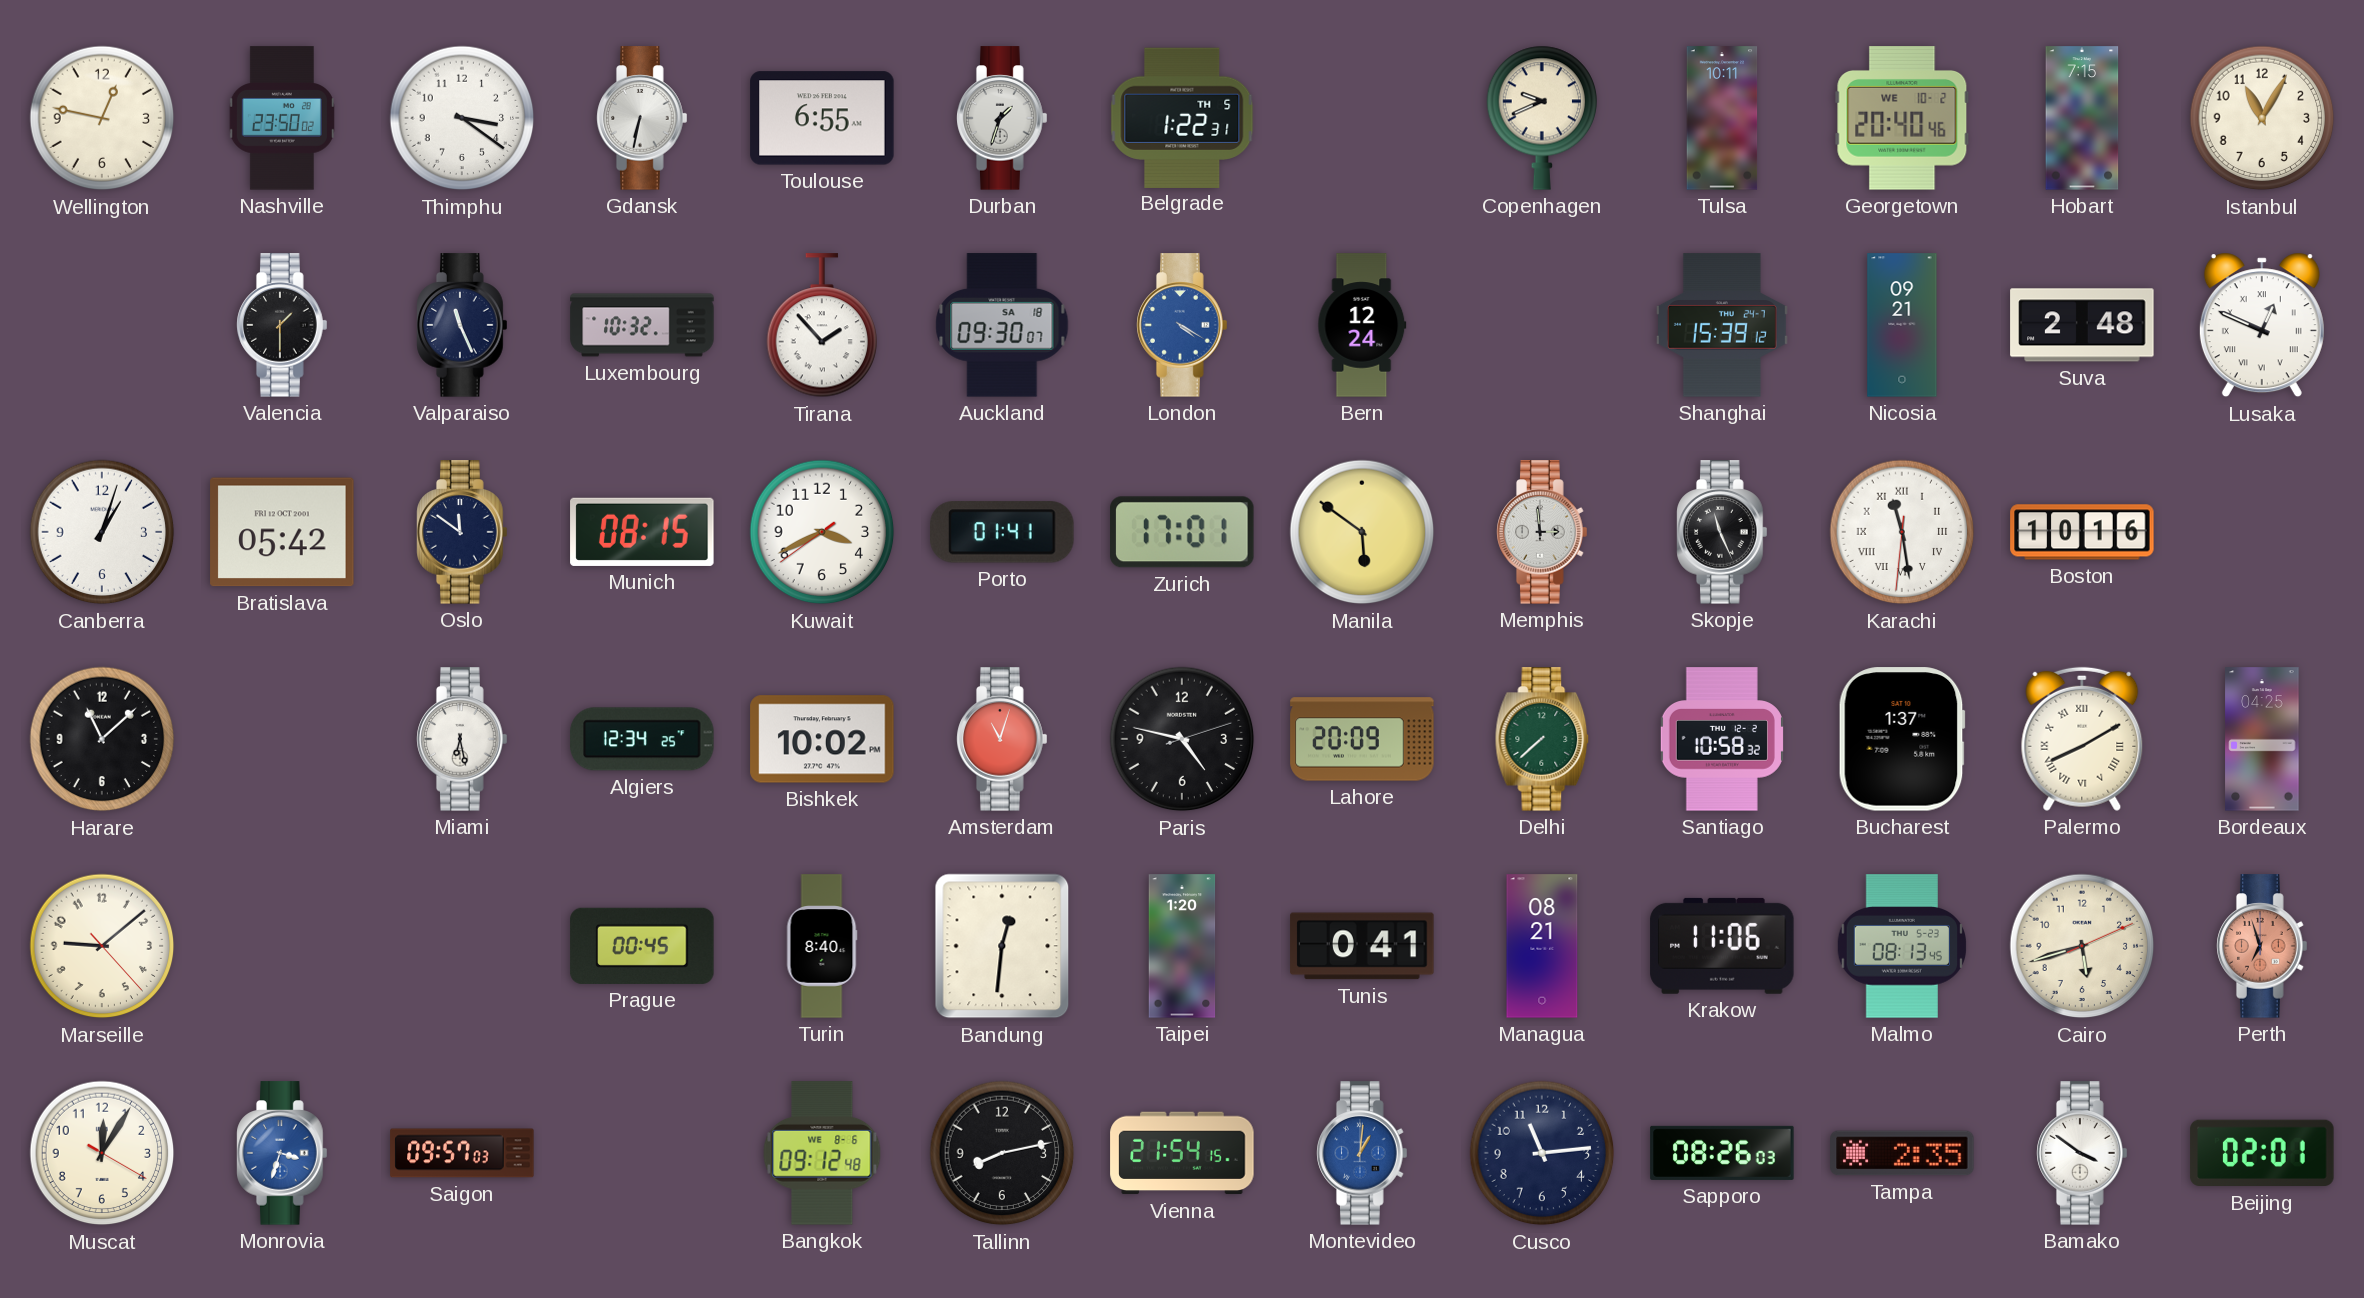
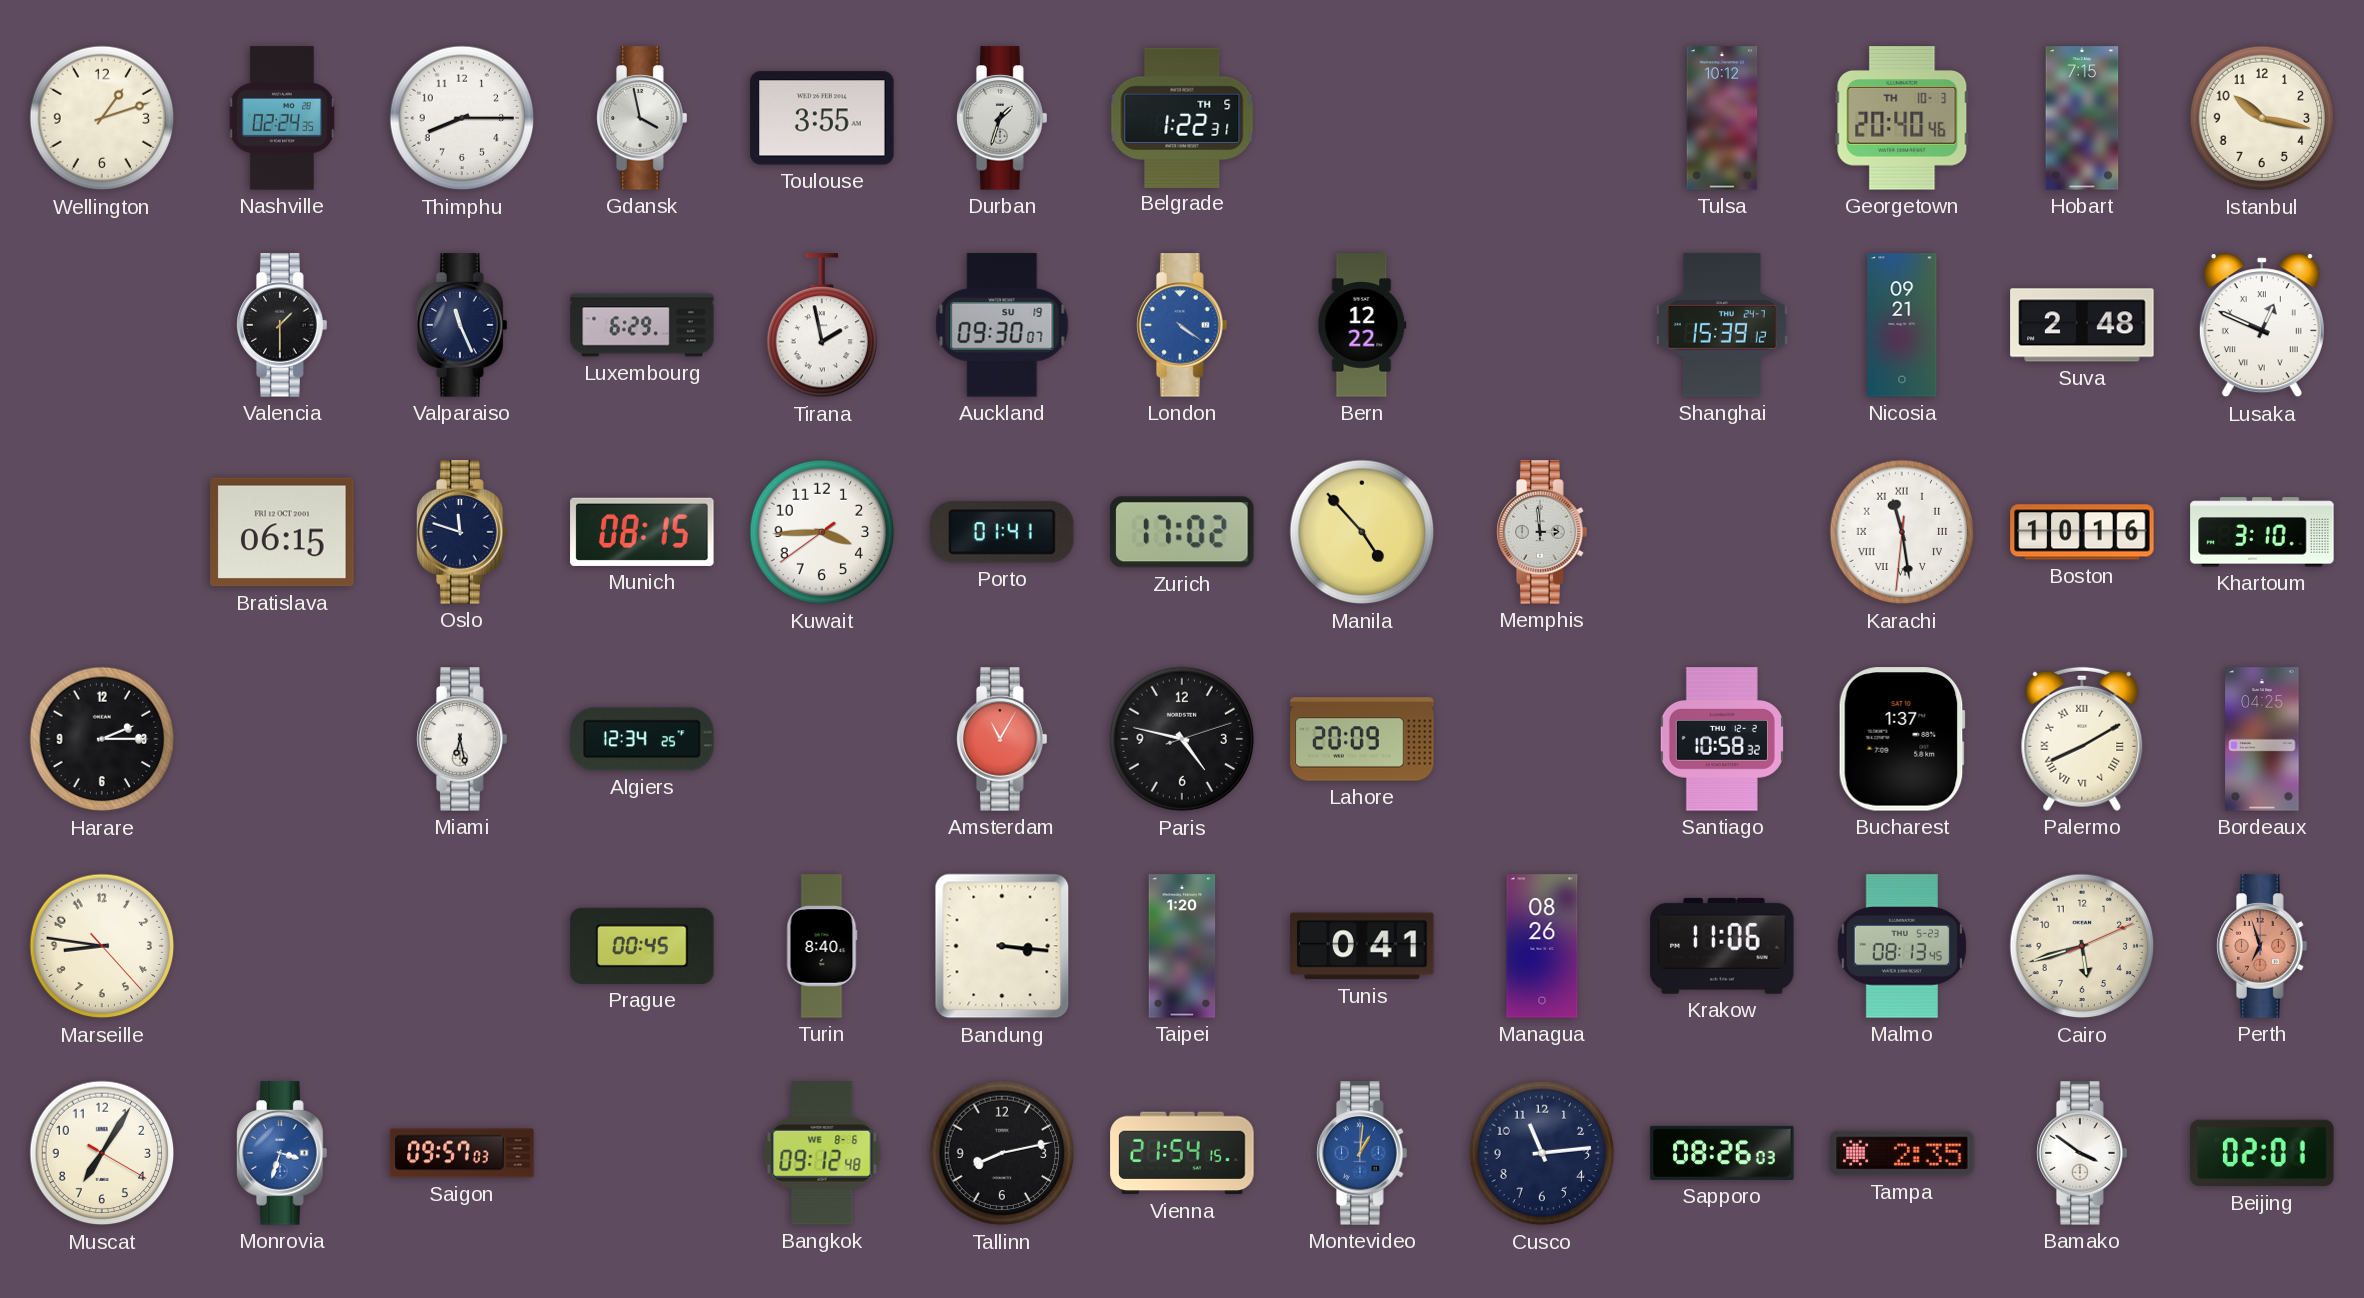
Wellington: 12:47 -> 1:12
Nashville: 23:50 -> 02:24
Thimphu: 3:21 -> 8:15
Gdansk: 6:32 -> 3:58
Toulouse: 6:55 -> 3:55
Copenhagen: 9:41 -> none
Tulsa: 10:11 -> 10:12
Georgetown date: WE 10-2 -> TH 10-3
Istanbul: 11:05 -> 10:17
Luxembourg: 10:32 -> 6:29
Tirana: 1:53 -> 1:58
Auckland date: SA 18 -> SU 19
London: 4:20 -> 4:21
Bern: 12:24 -> 12:22
Canberra: 1:03 -> none
Bratislava: 05:42 -> 06:15
Oslo: 11:51 -> 11:48
Kuwait: 3:40 -> 3:44
Zurich: 17:01 -> 17:02
Manila: 5:51 -> 4:53
Skopje: 11:26 -> none
Khartoum: none -> 3:10
Harare: 11:08 -> 2:15
Bishkek: 10:02 -> none
Amsterdam: 11:03 -> 11:05
Delhi: 7:38 -> none
Marseille: 9:08 -> 8:46
Bandung: 12:31 -> 3:16
Managua: 08:21 -> 08:26
Muscat: 12:05 -> 7:05
